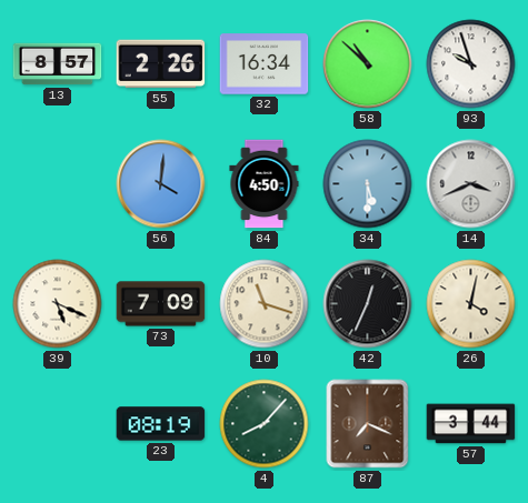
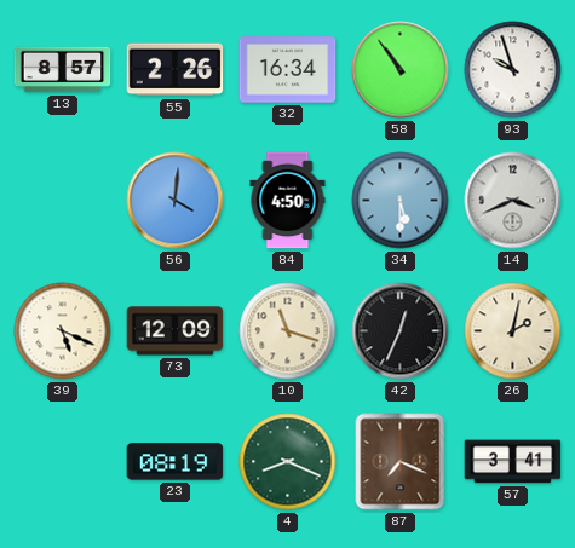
58: 10:52 -> 10:54
73: 7:09 -> 12:09
26: 4:02 -> 2:02
4: 8:07 -> 8:19
57: 3:44 -> 3:41
